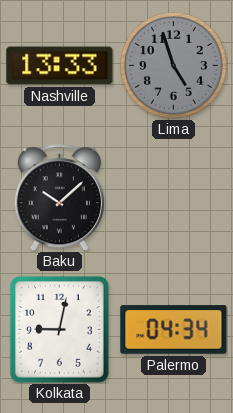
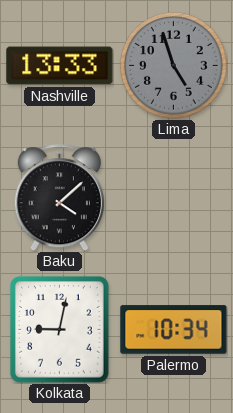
Baku: 10:08 -> 4:08
Palermo: 04:34 -> 10:34
